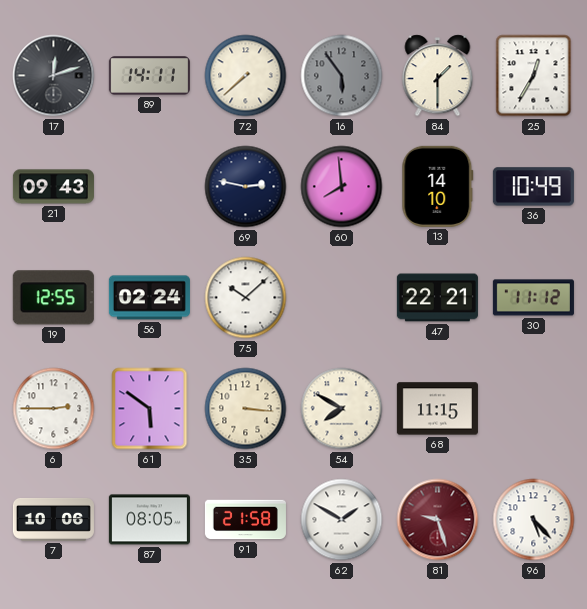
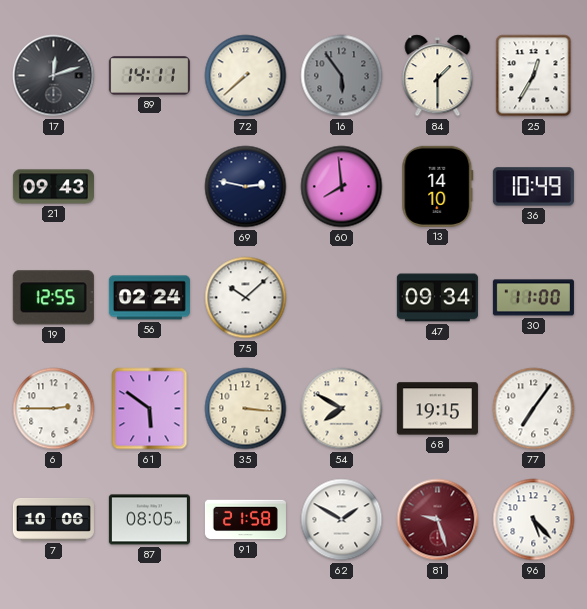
47: 22:21 -> 09:34
30: 11:12 -> 11:00
68: 11:15 -> 19:15
77: none -> 7:06
